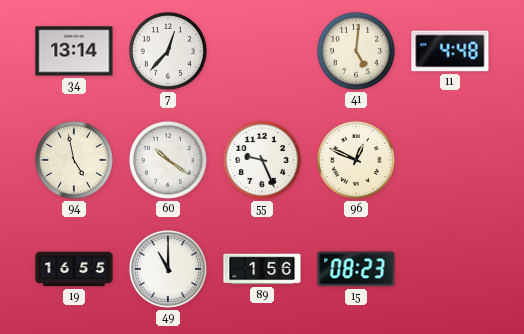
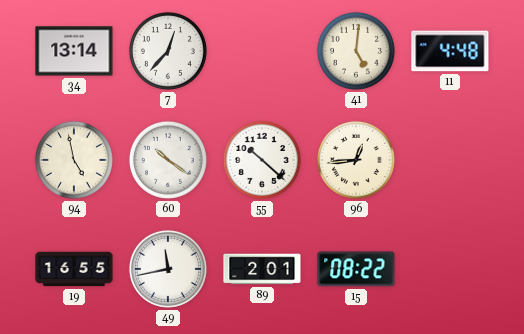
55: 9:26 -> 10:22
96: 12:49 -> 12:44
49: 11:00 -> 11:43
89: 1:56 -> 2:01
15: 08:23 -> 08:22
